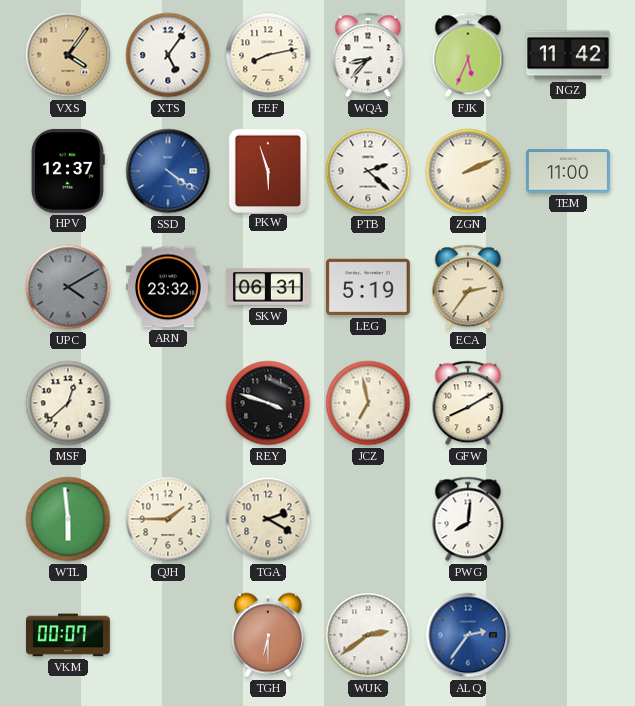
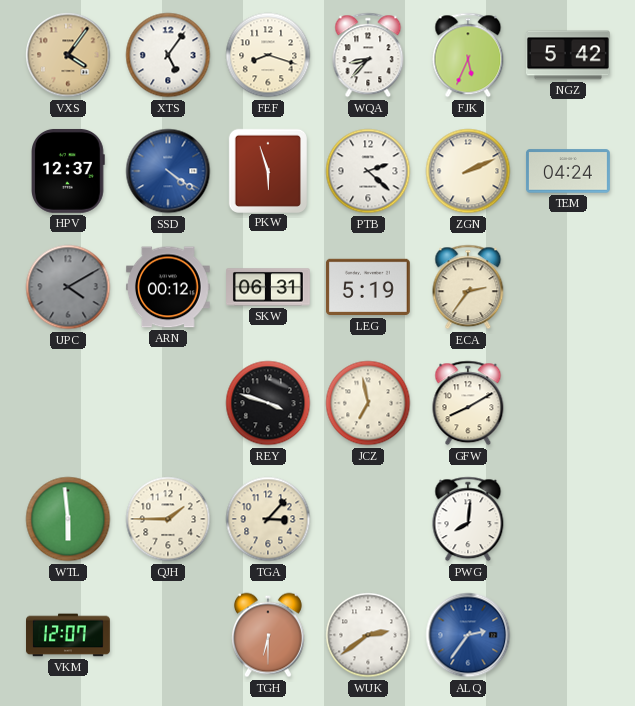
FEF: 8:13 -> 8:18
NGZ: 11:42 -> 5:42
TEM: 11:00 -> 04:24
ARN: 23:32 -> 00:12
MSF: 12:38 -> none
TGA: 2:20 -> 3:07
VKM: 00:07 -> 12:07
